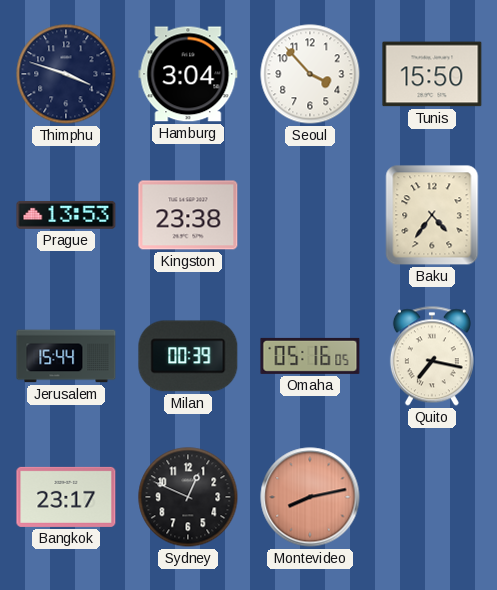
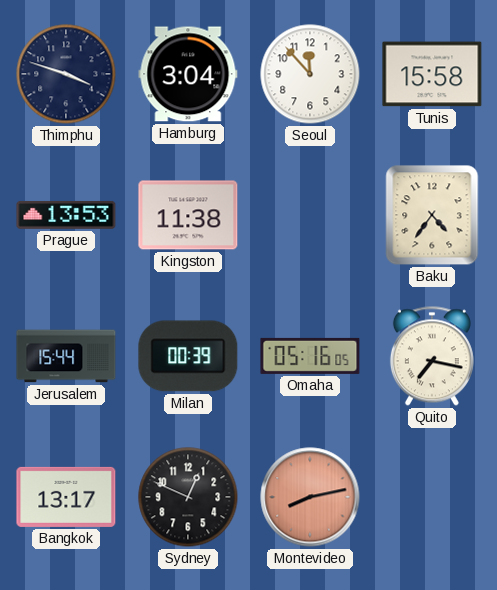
Seoul: 3:53 -> 11:53
Tunis: 15:50 -> 15:58
Kingston: 23:38 -> 11:38
Bangkok: 23:17 -> 13:17
